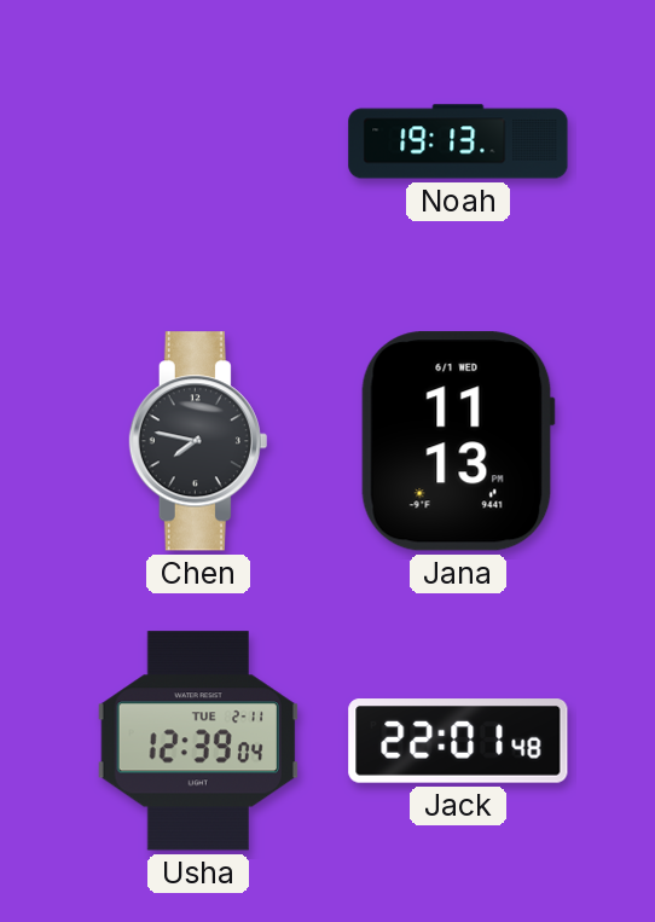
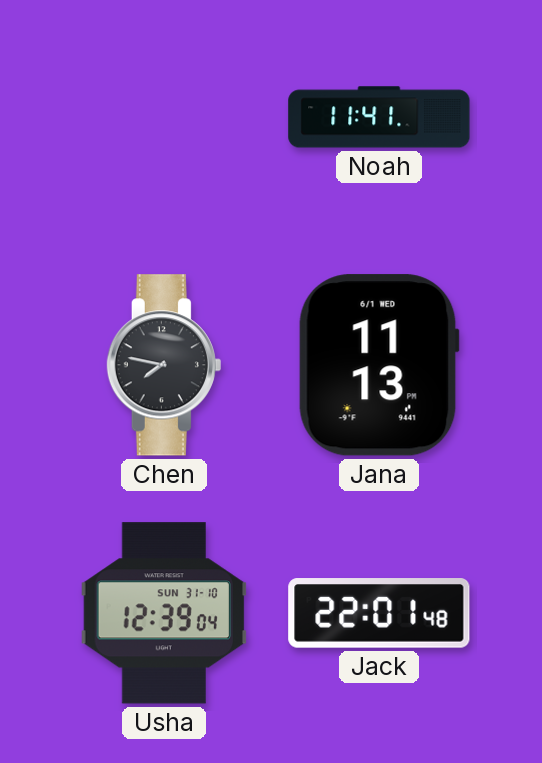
Noah: 19:13 -> 11:41
Usha date: TUE 2-11 -> SUN 31-10
